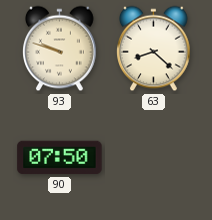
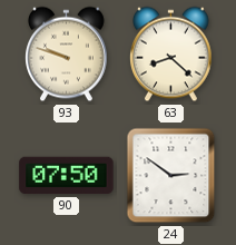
24: none -> 2:51
